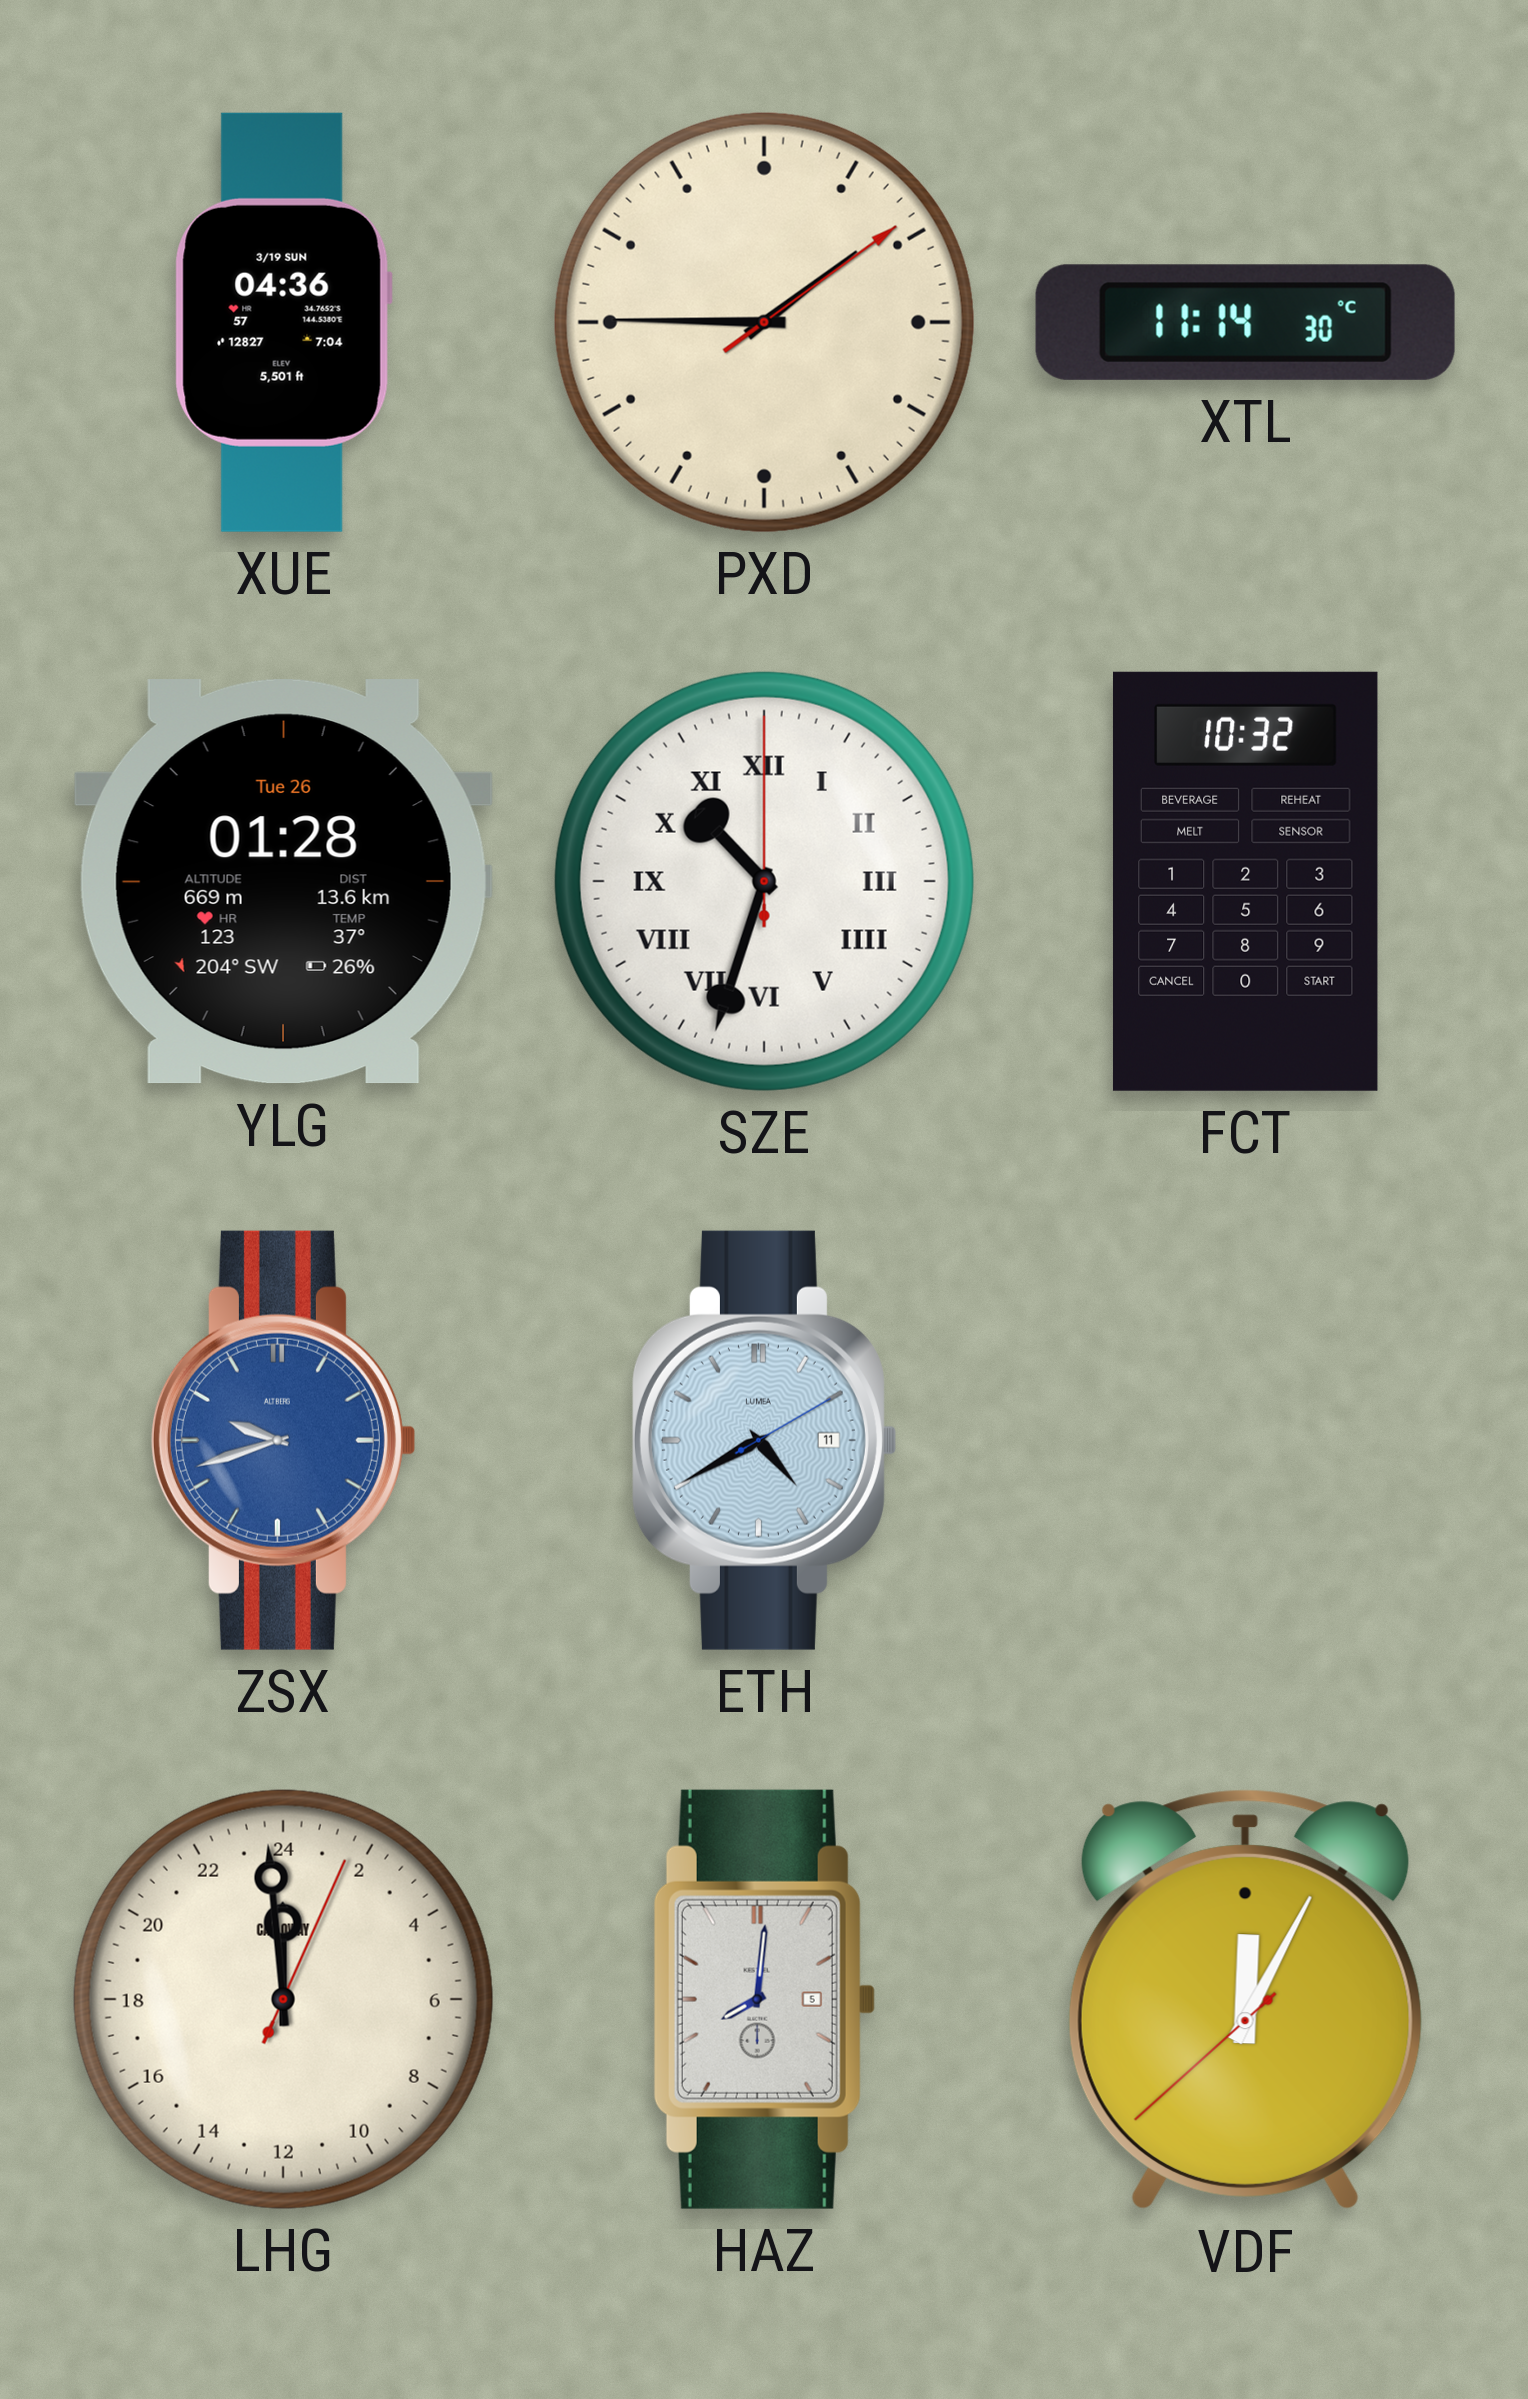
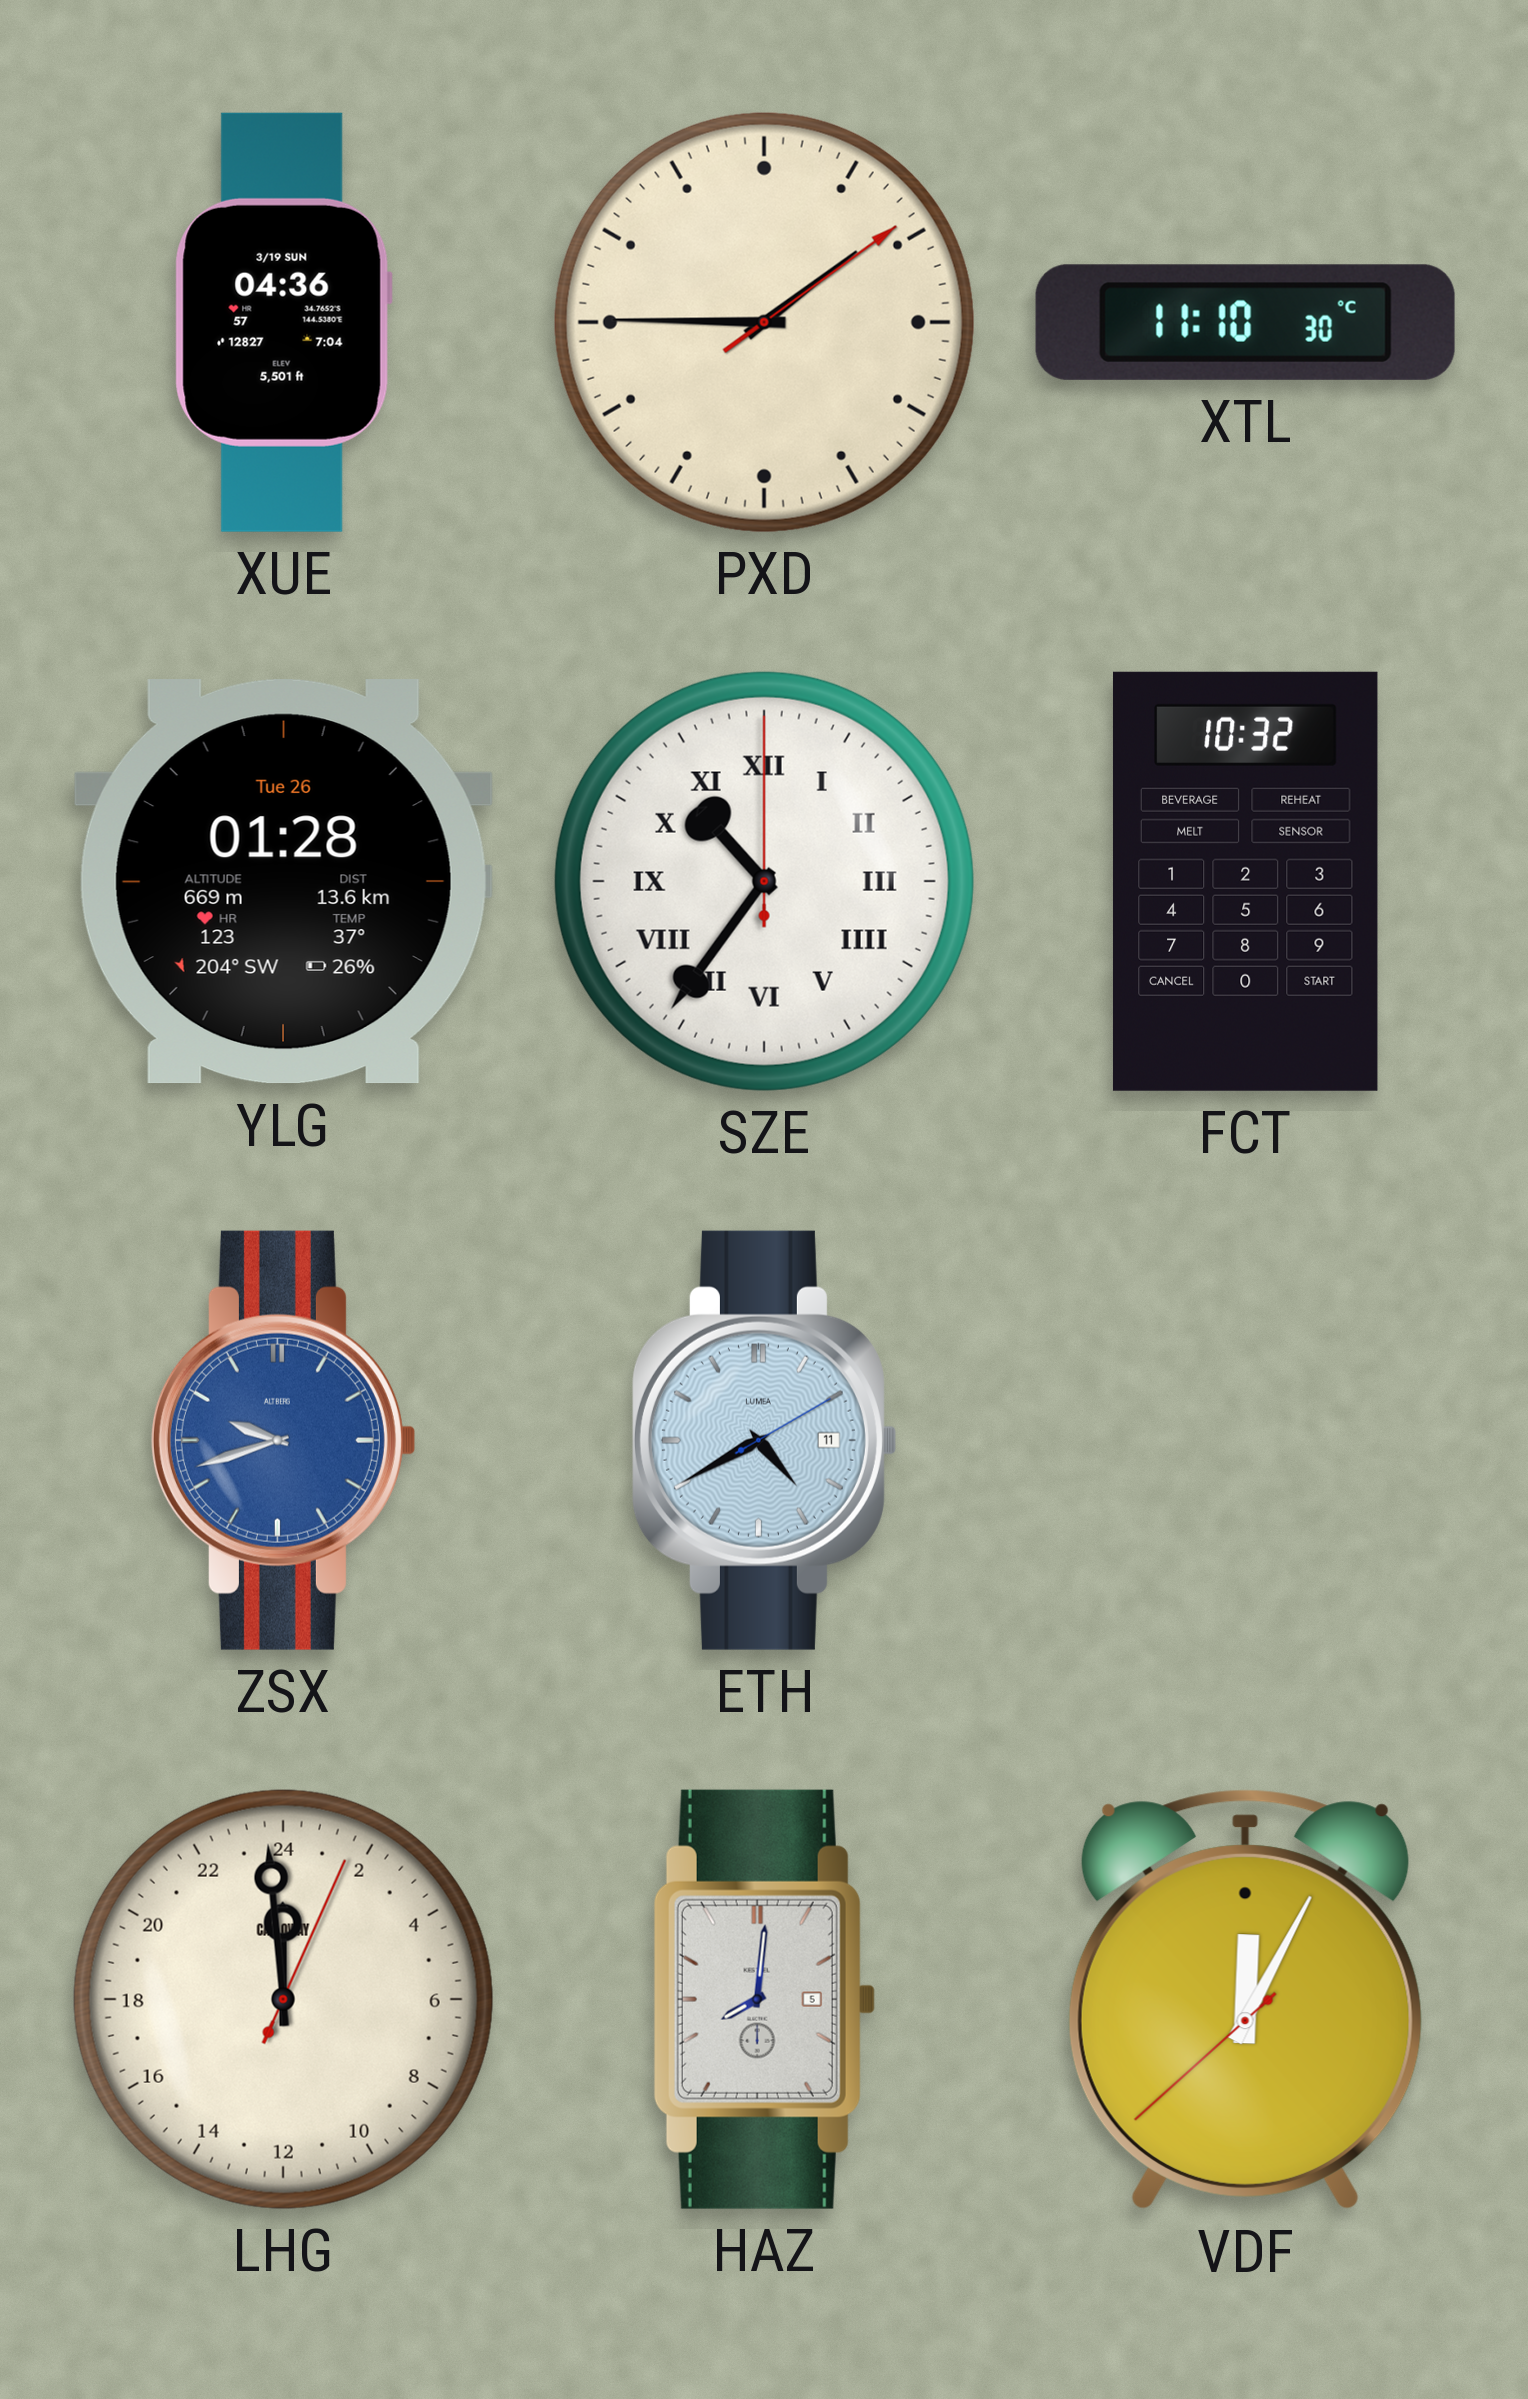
XTL: 11:14 -> 11:10
SZE: 10:33 -> 10:36
